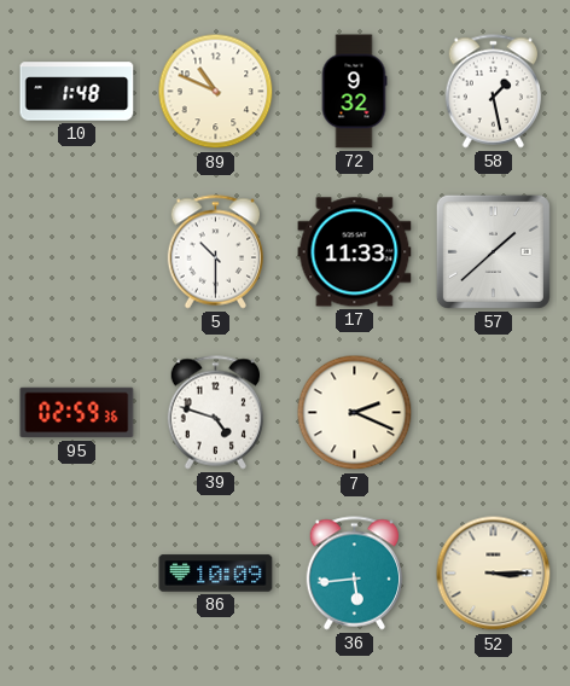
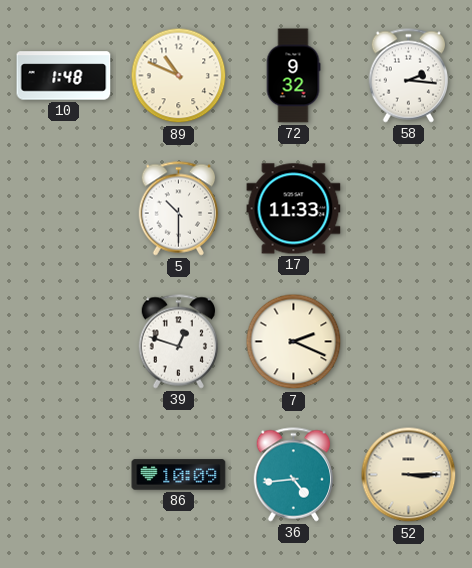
58: 1:28 -> 2:16
57: 1:38 -> none
95: 02:59 -> none
39: 4:48 -> 12:48
36: 5:44 -> 4:44
